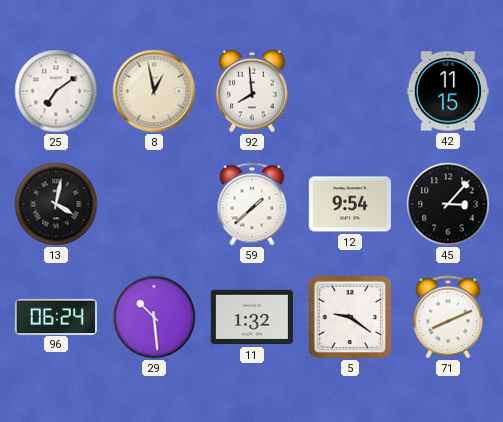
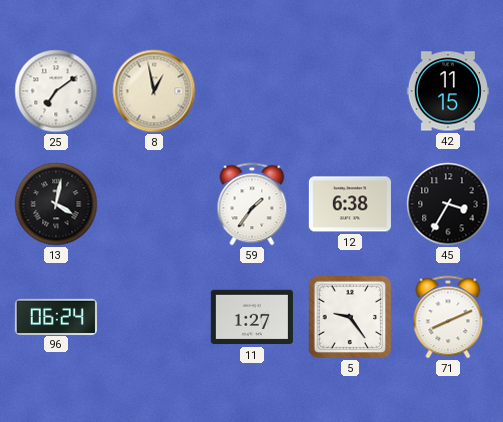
92: 7:59 -> none
59: 1:38 -> 1:36
12: 9:54 -> 6:38
45: 3:07 -> 3:35
29: 10:29 -> none
11: 1:32 -> 1:27
5: 9:21 -> 9:24
